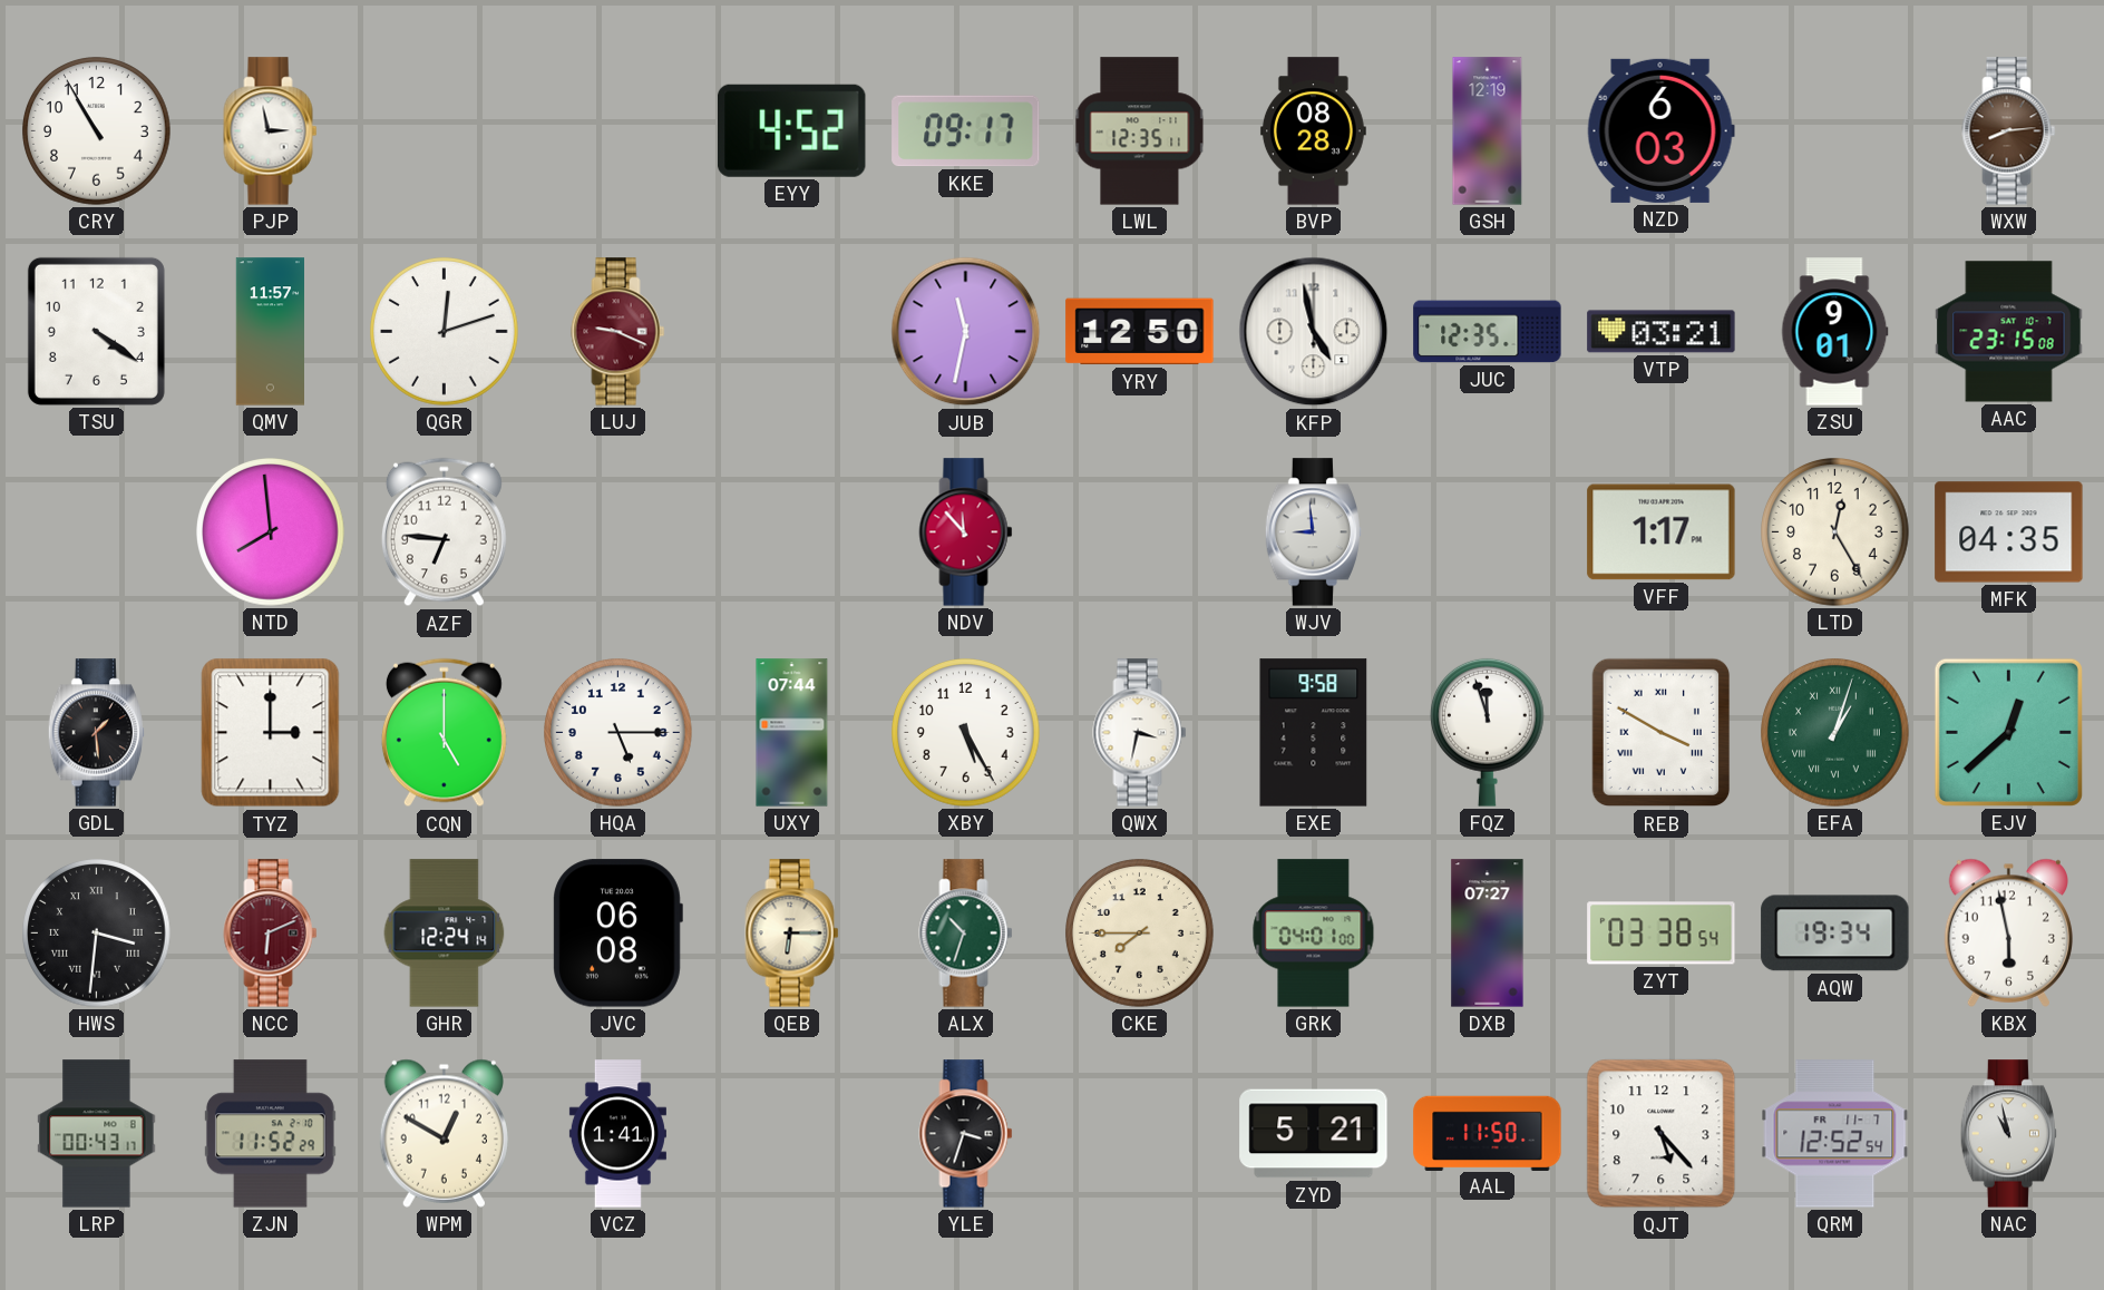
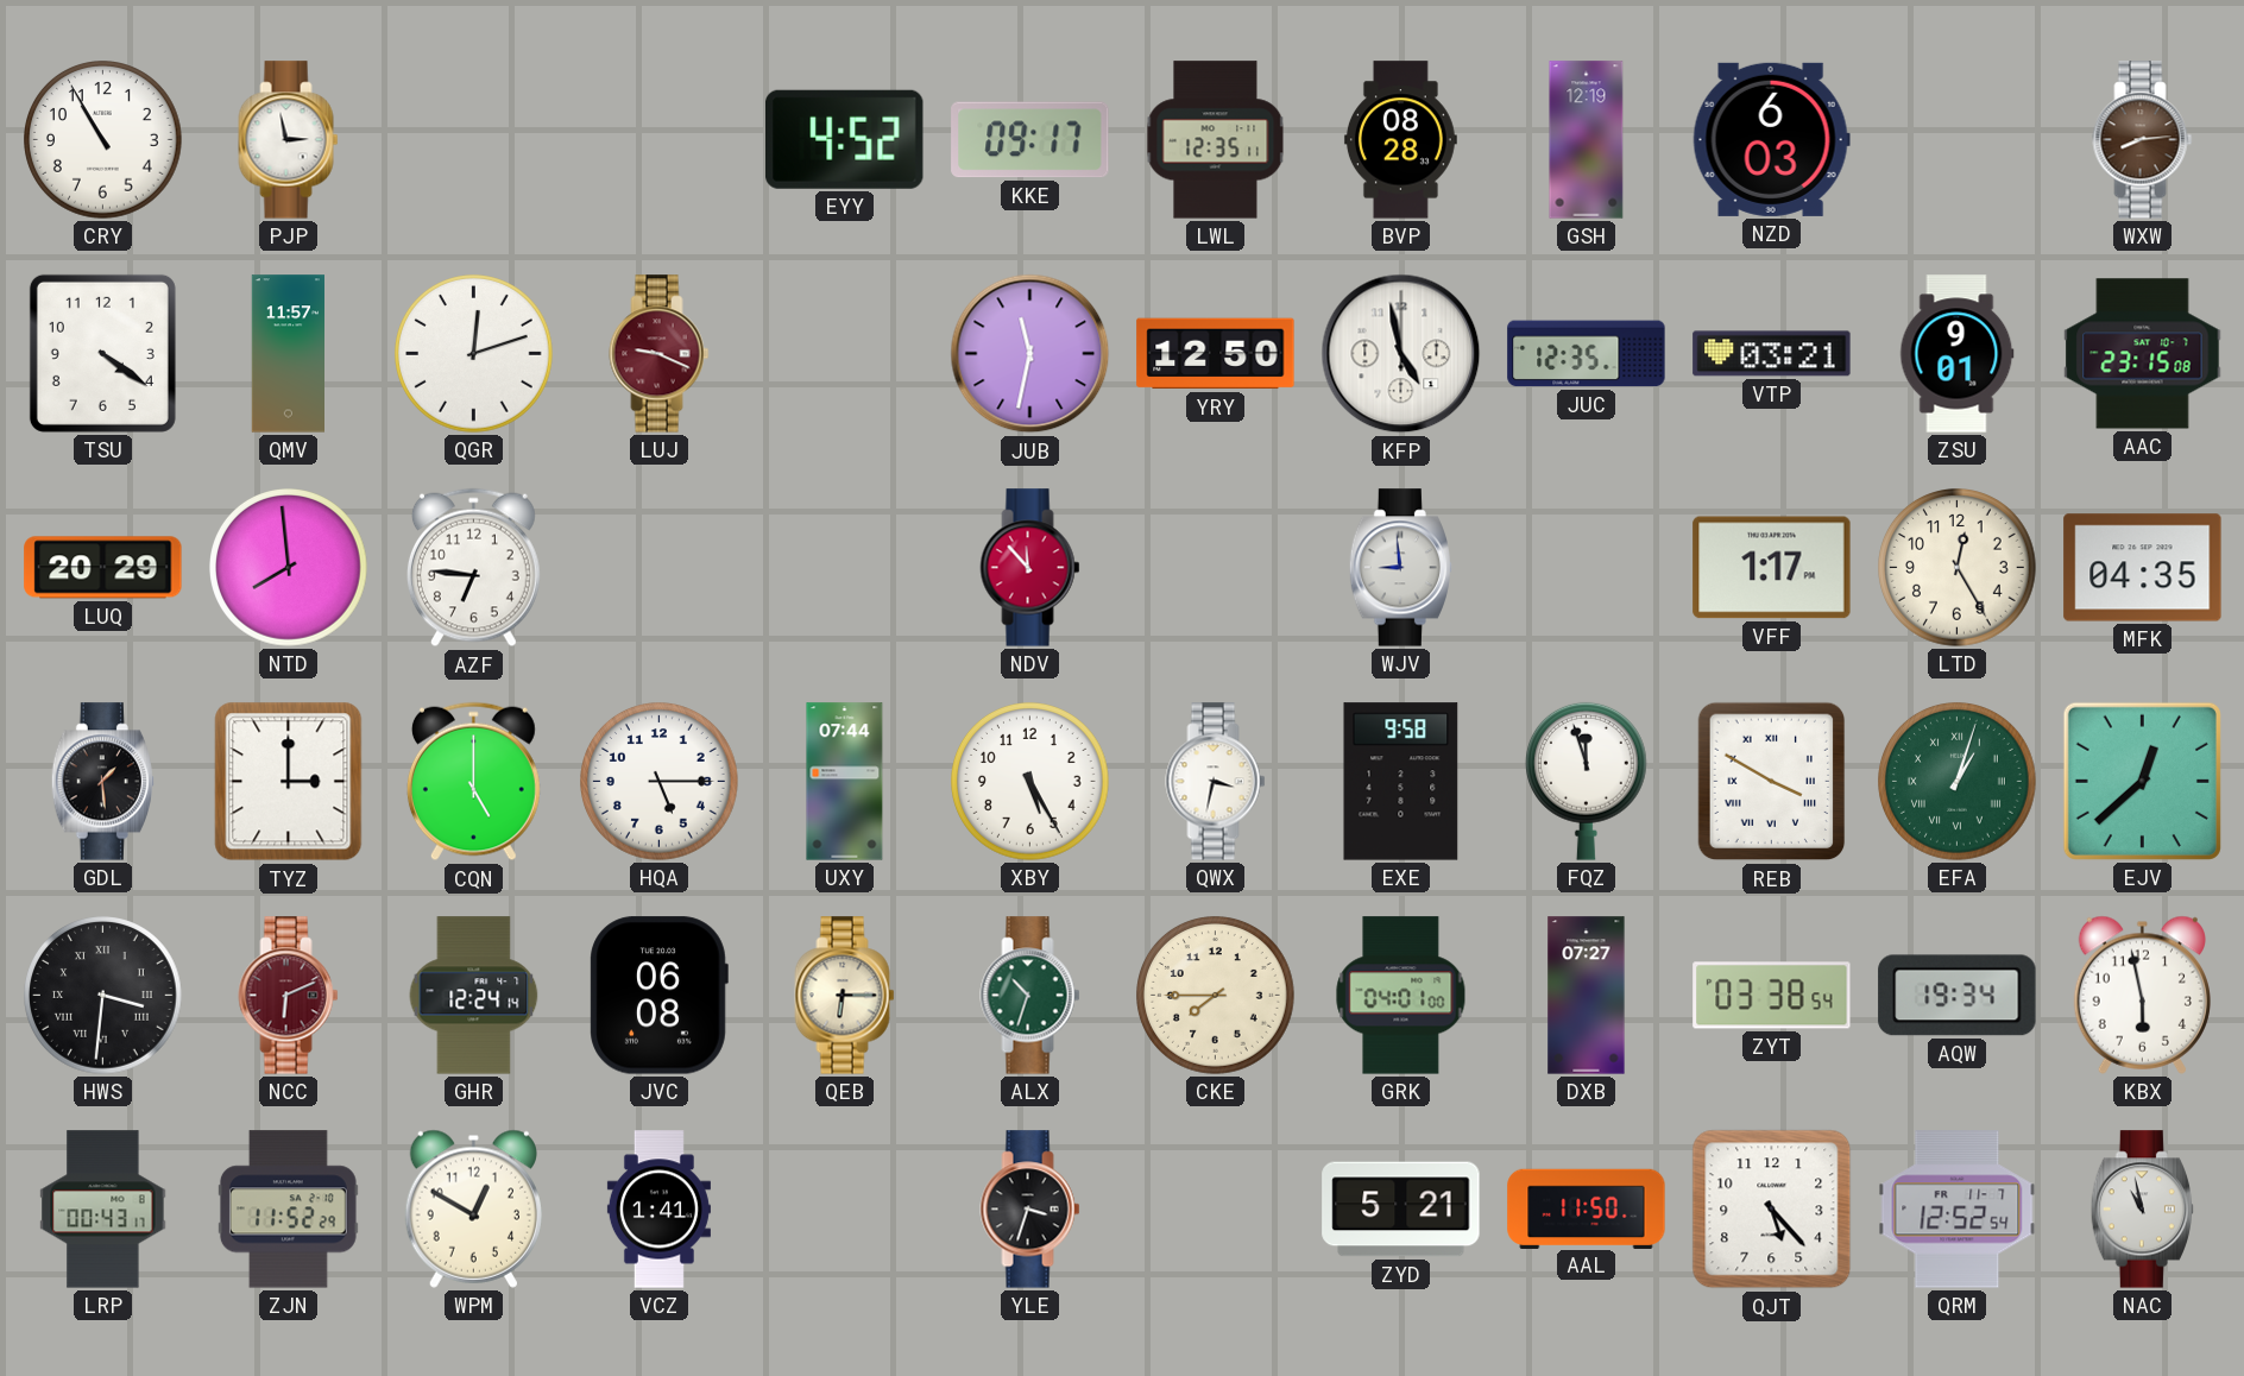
LUQ: none -> 20:29
